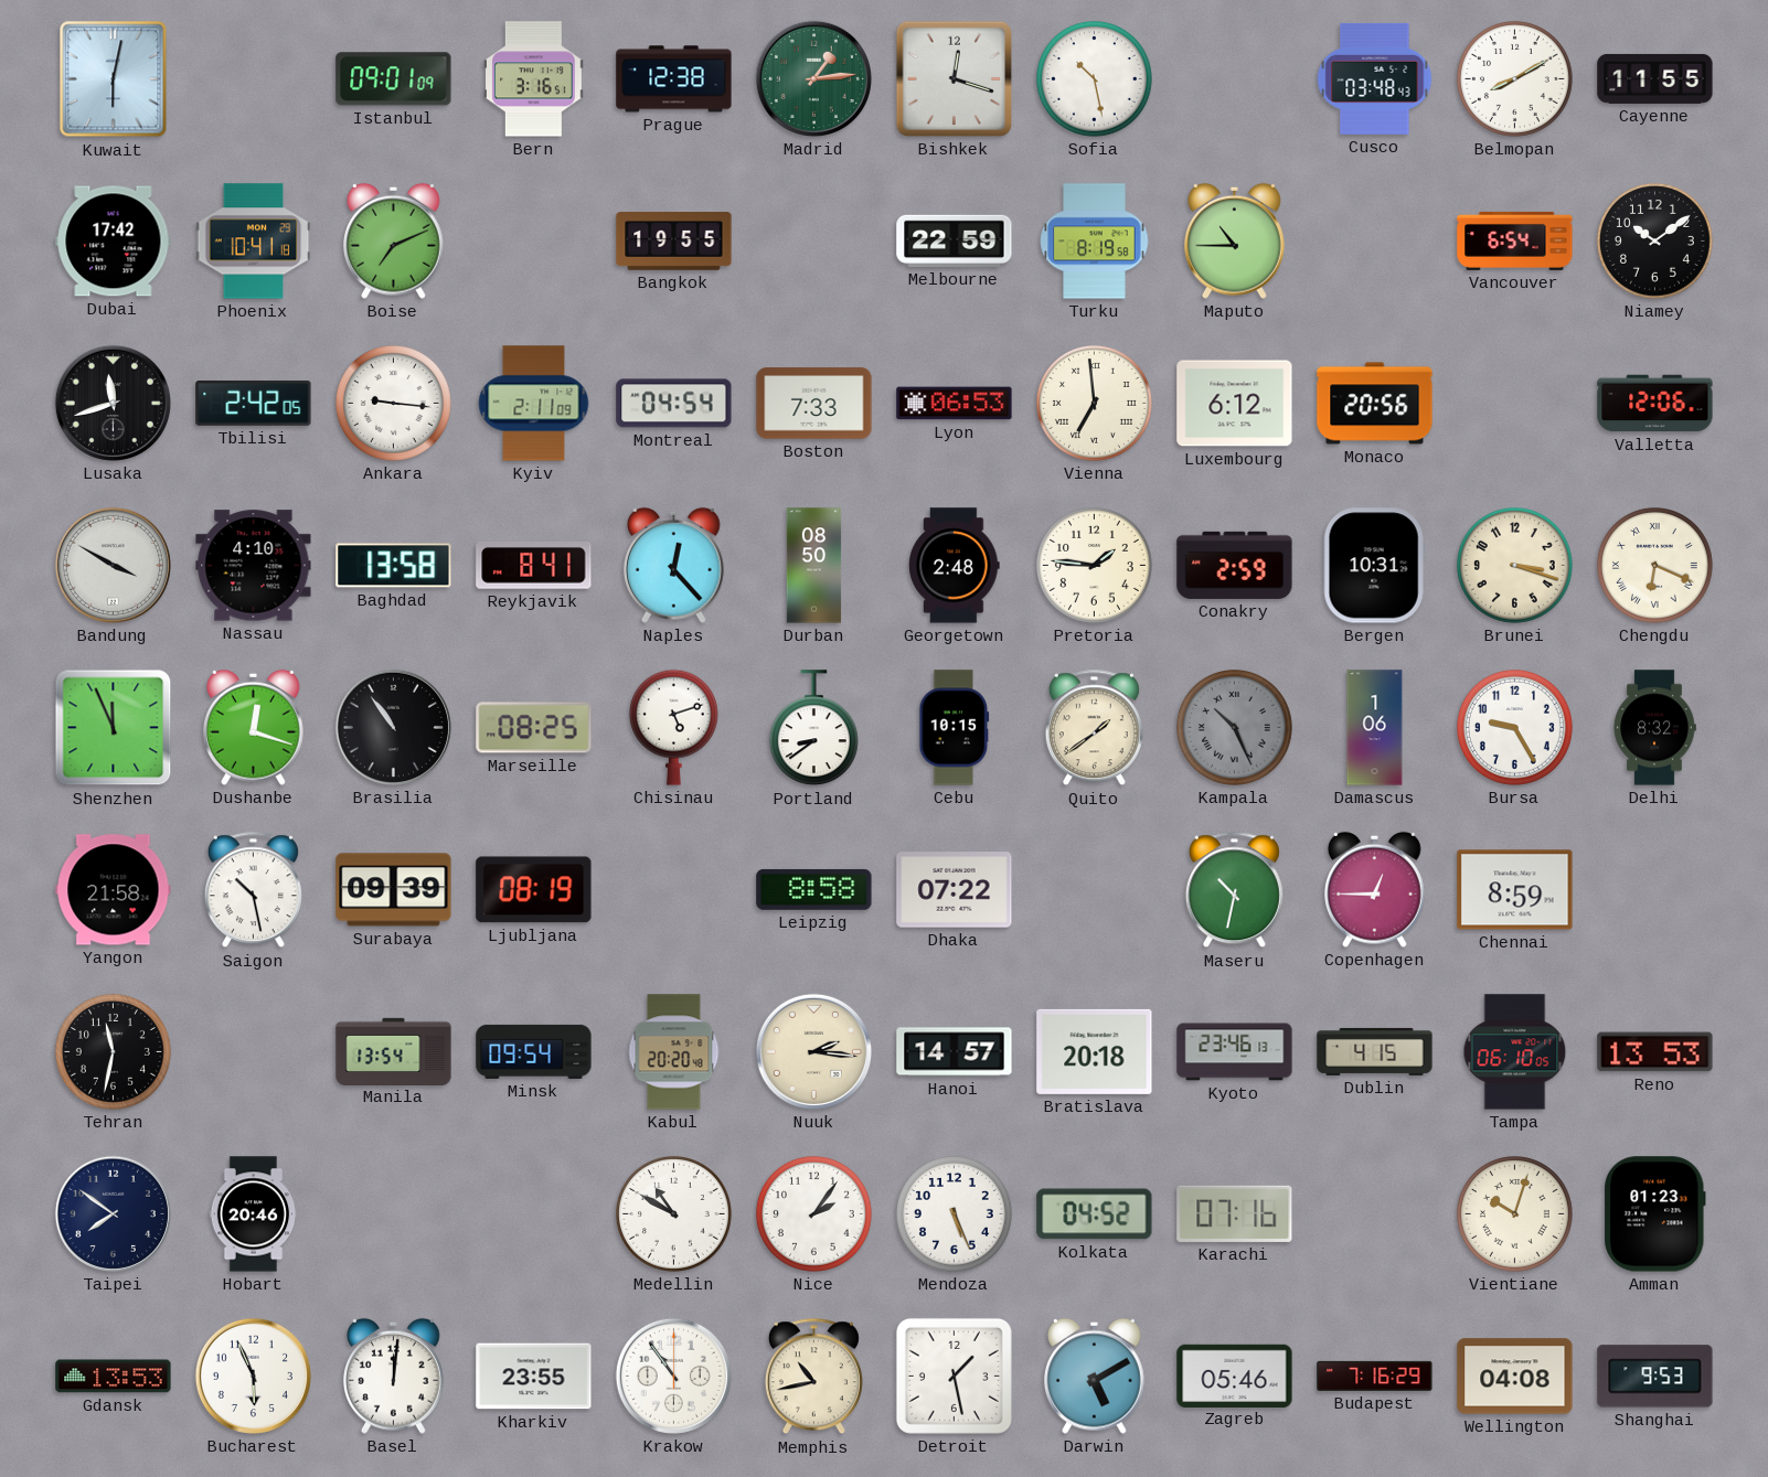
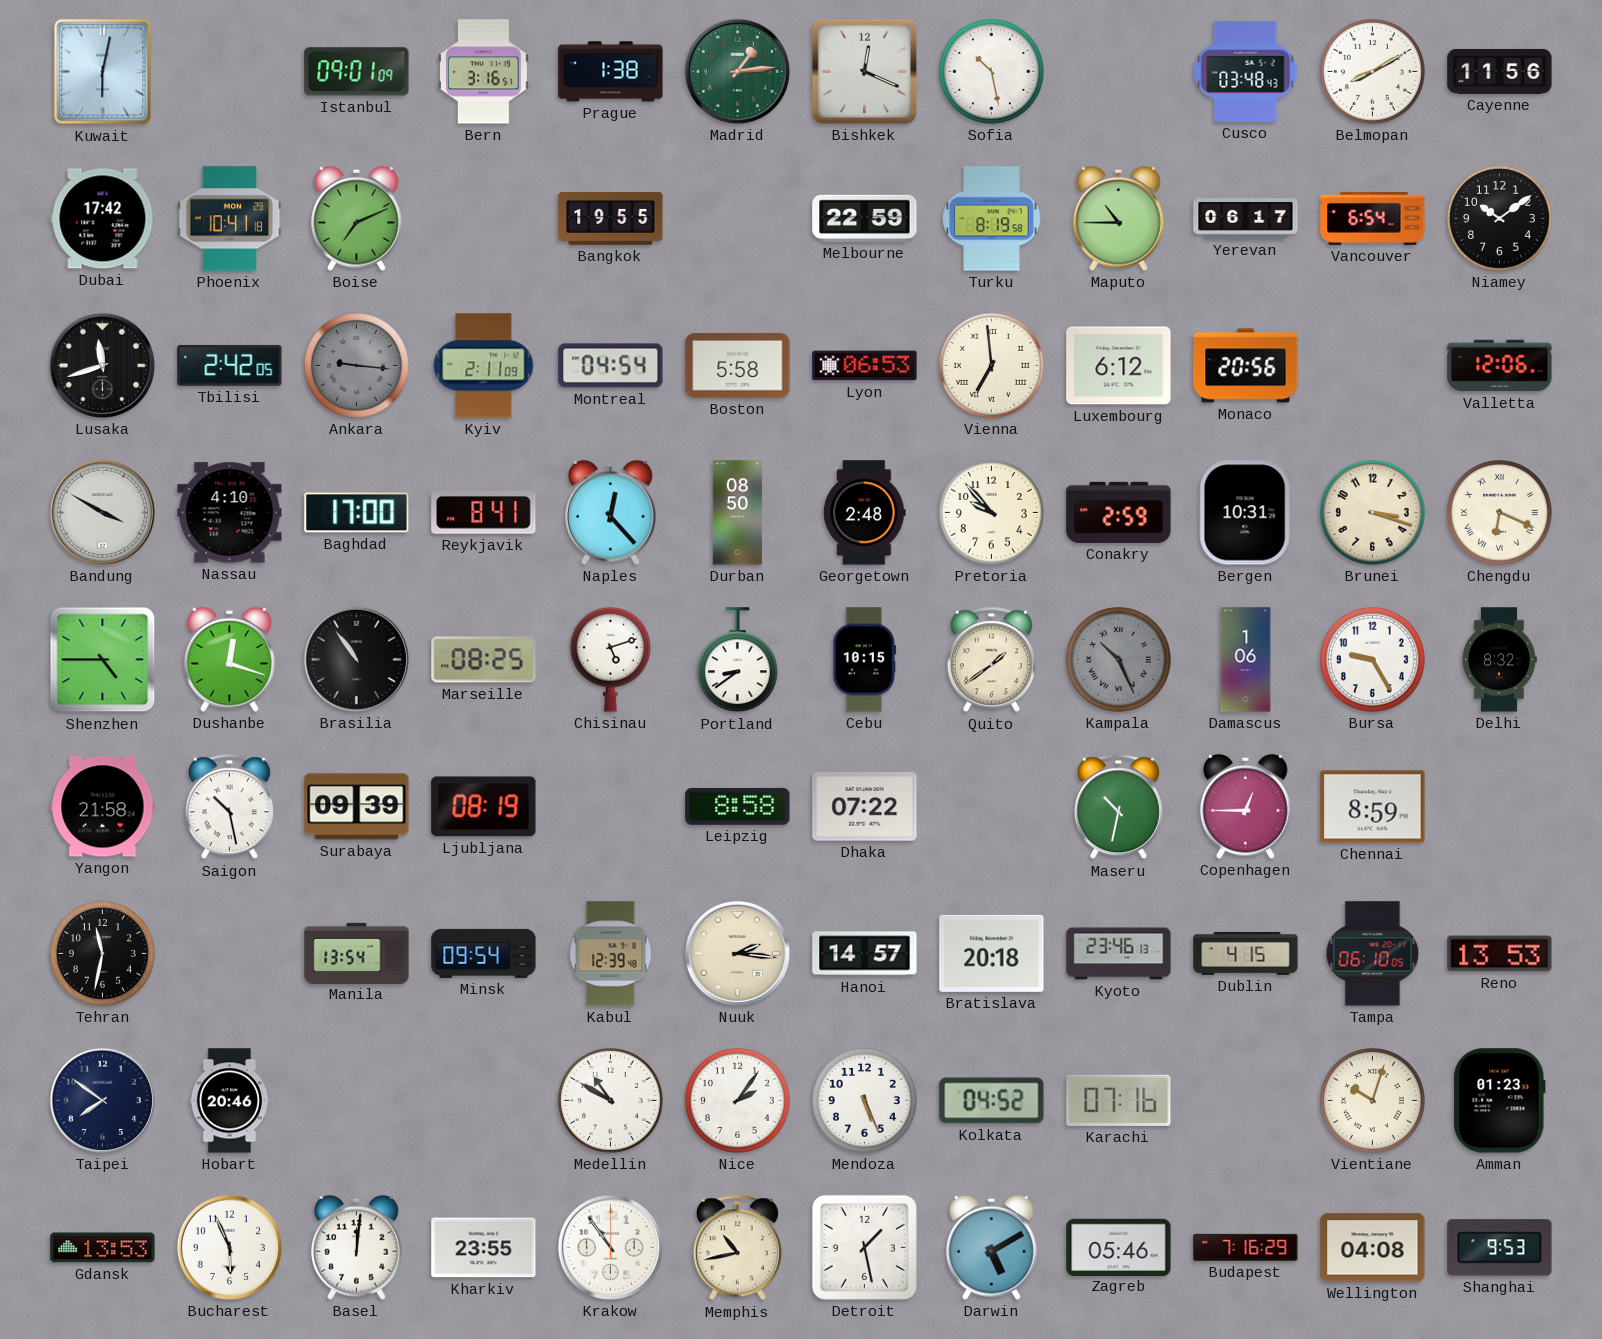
Prague: 12:38 -> 1:38
Bishkek: 12:18 -> 12:19
Cayenne: 11:55 -> 11:56
Yerevan: none -> 06:17
Ankara dial: white -> grey
Boston: 7:33 -> 5:58
Baghdad: 13:58 -> 17:00
Pretoria: 1:46 -> 9:53
Shenzhen: 11:56 -> 4:45
Kabul: 20:20 -> 12:39
